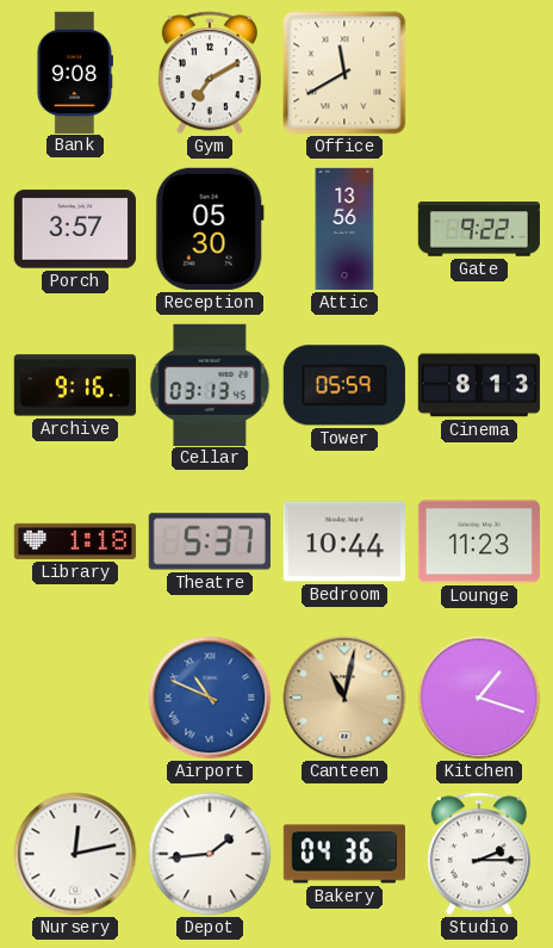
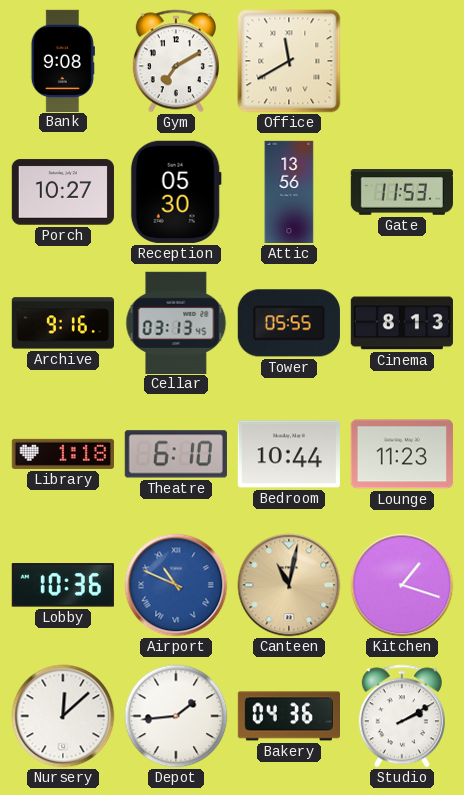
Porch: 3:57 -> 10:27
Gate: 9:22 -> 11:53
Tower: 05:59 -> 05:55
Theatre: 5:37 -> 6:10
Lobby: none -> 10:36
Nursery: 12:13 -> 12:08
Studio: 2:15 -> 2:10
